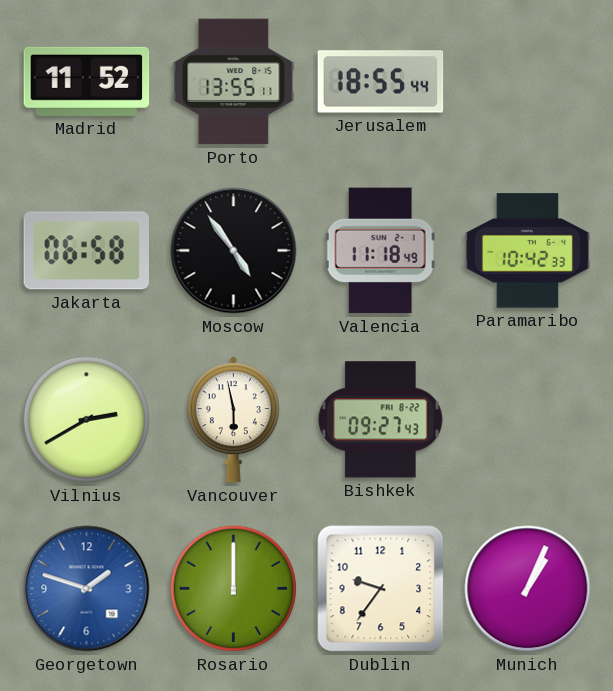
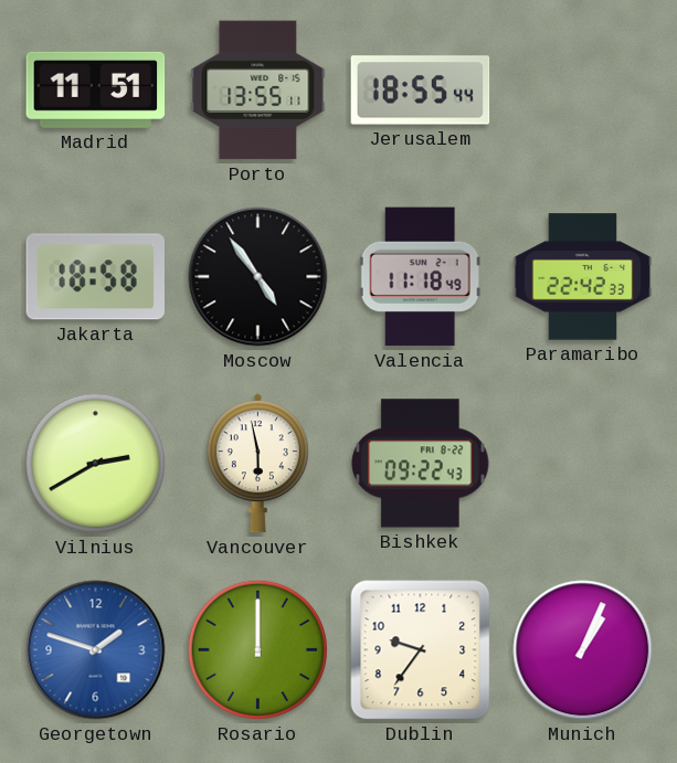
Madrid: 11:52 -> 11:51
Jakarta: 06:58 -> 18:58
Paramaribo: 10:42 -> 22:42
Bishkek: 09:27 -> 09:22
